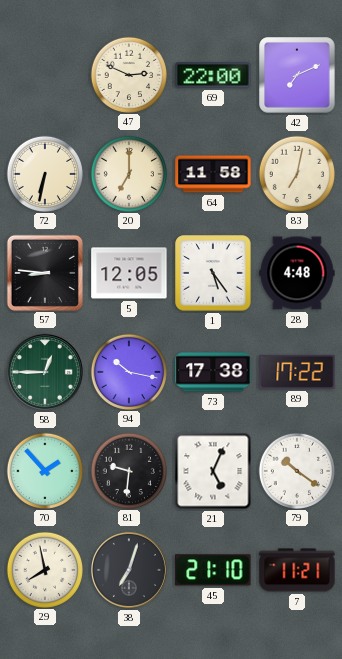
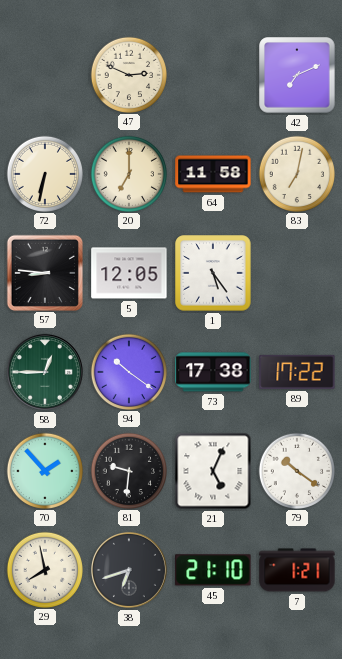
69: 22:00 -> none
28: 4:48 -> none
94: 10:17 -> 10:21
38: 7:03 -> 6:42
7: 11:21 -> 1:21
